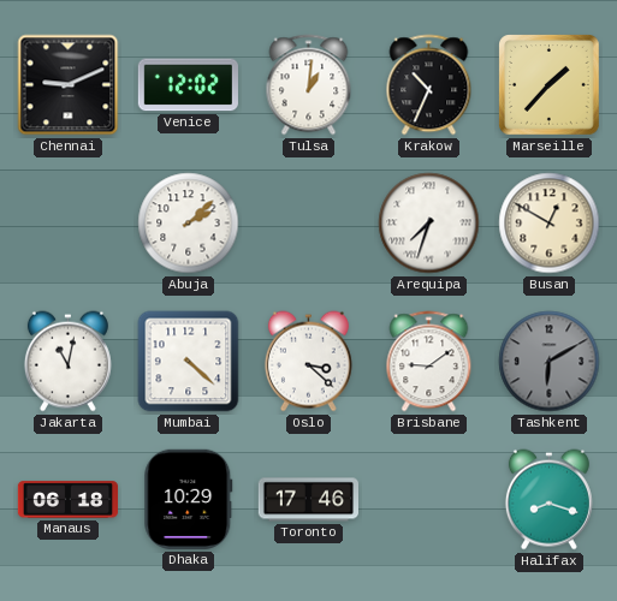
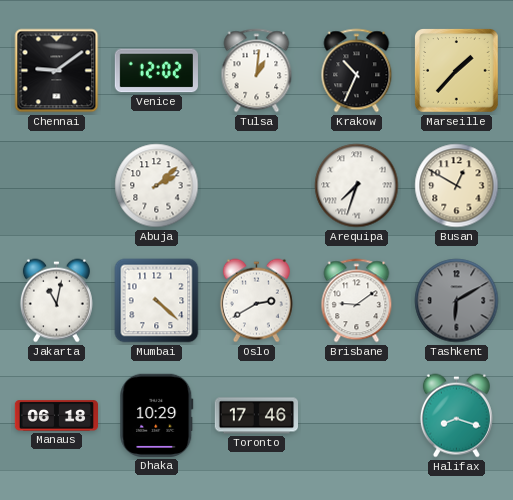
Chennai: 9:11 -> 9:09
Oslo: 3:22 -> 2:40
